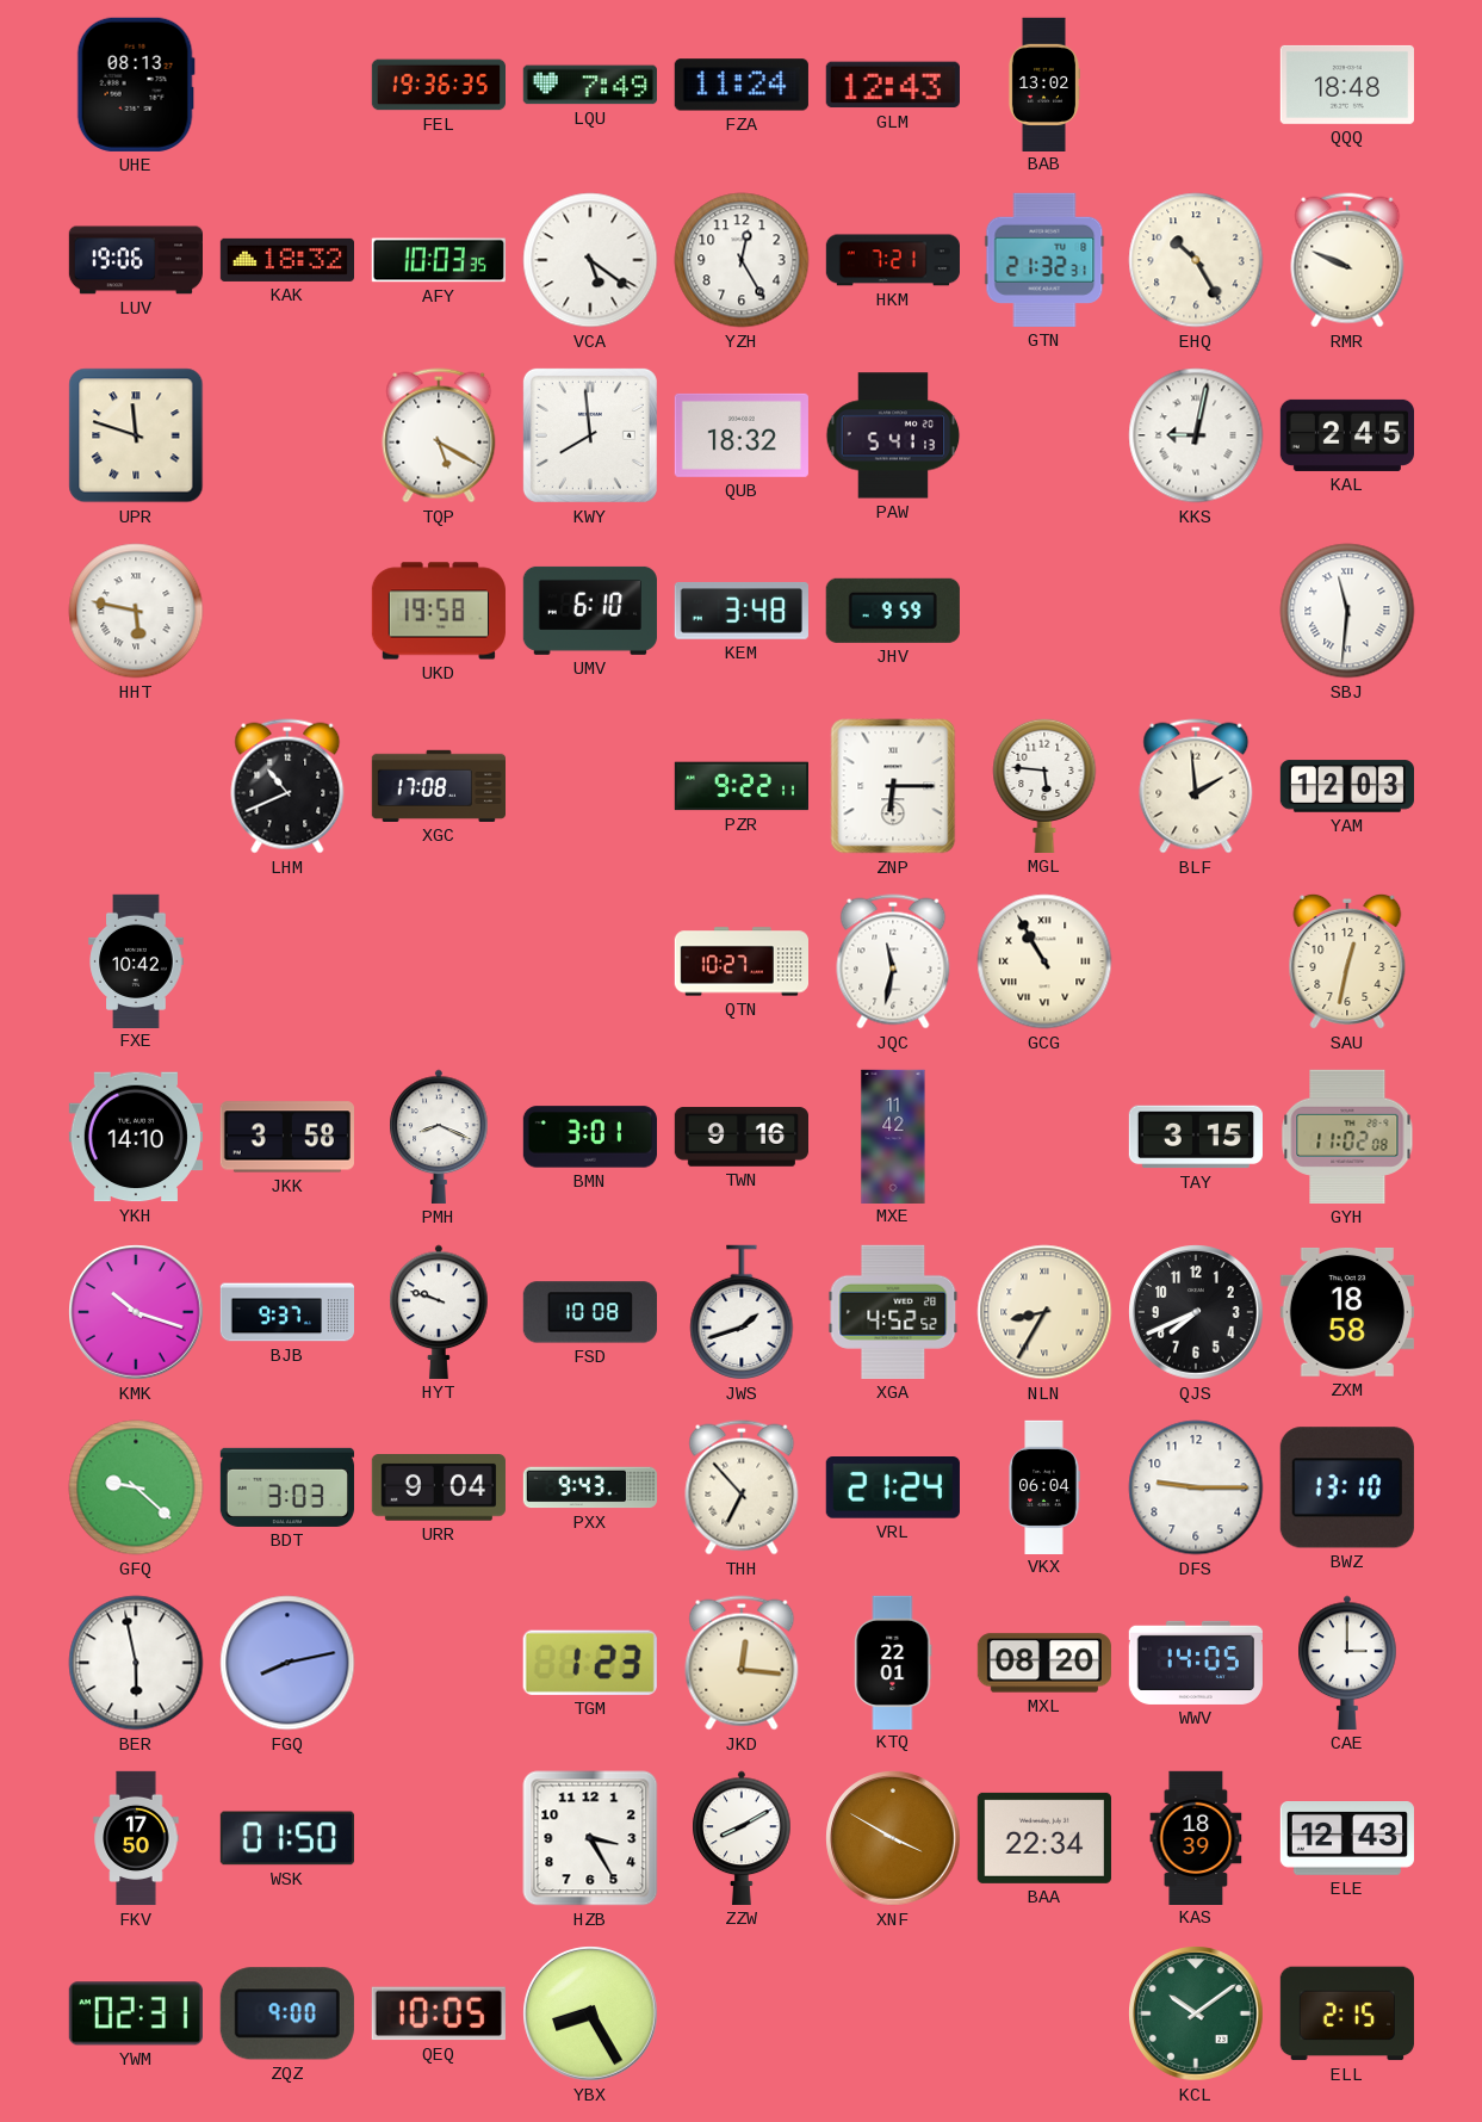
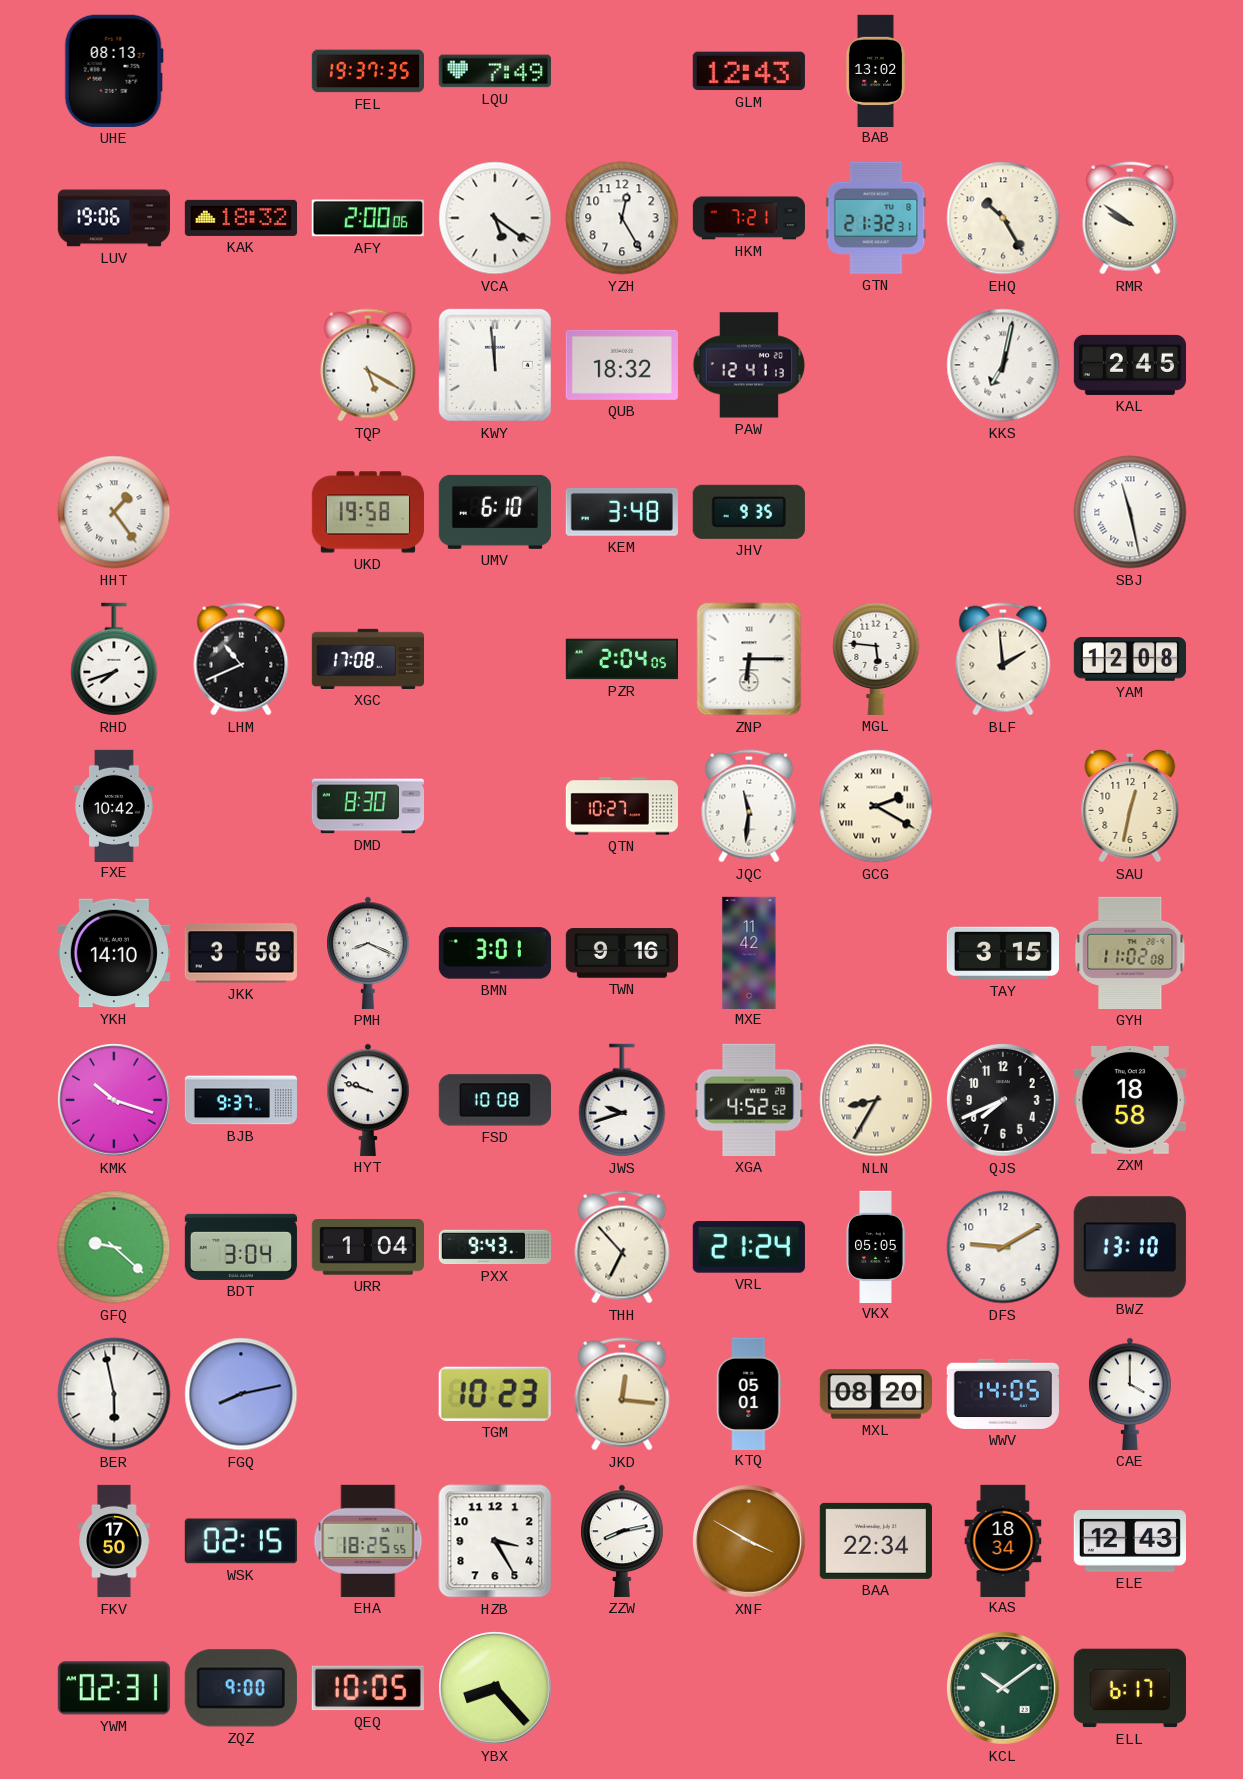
FEL: 19:36 -> 19:37
FZA: 11:24 -> none
QQQ: 18:48 -> none
AFY: 10:03 -> 2:00
RMR: 9:49 -> 9:51
UPR: 11:48 -> none
KWY: 7:59 -> 11:59
PAW: 5:41 -> 12:41
KKS: 9:02 -> 7:02
HHT: 5:47 -> 1:24
JHV: 9:59 -> 9:35
SBJ: 11:31 -> 11:28
RHD: none -> 7:42
PZR: 9:22 -> 2:04
YAM: 12:03 -> 12:08
DMD: none -> 8:30
JQC: 11:32 -> 11:31
GCG: 10:55 -> 2:20
JWS: 1:42 -> 9:42
BDT: 3:03 -> 3:04
URR: 9:04 -> 1:04
VKX: 06:04 -> 05:05
DFS: 9:15 -> 9:10
TGM: 1:23 -> 10:23
KTQ: 22:01 -> 05:01
CAE: 3:00 -> 4:00
WSK: 01:50 -> 02:15
EHA: none -> 18:25
ZZW: 8:10 -> 8:13
KAS: 18:39 -> 18:34
YBX: 8:25 -> 8:23
ELL: 2:15 -> 6:17
